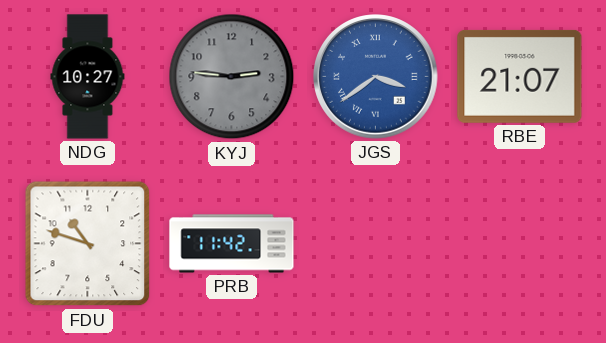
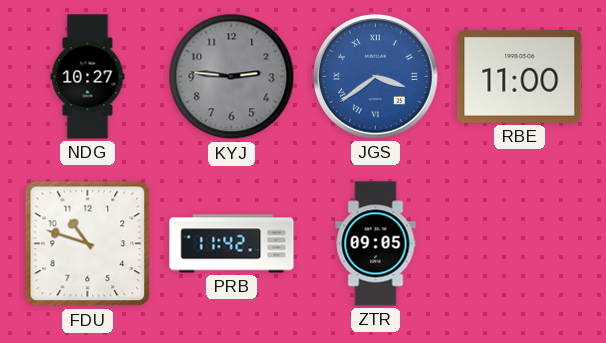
RBE: 21:07 -> 11:00
ZTR: none -> 09:05
